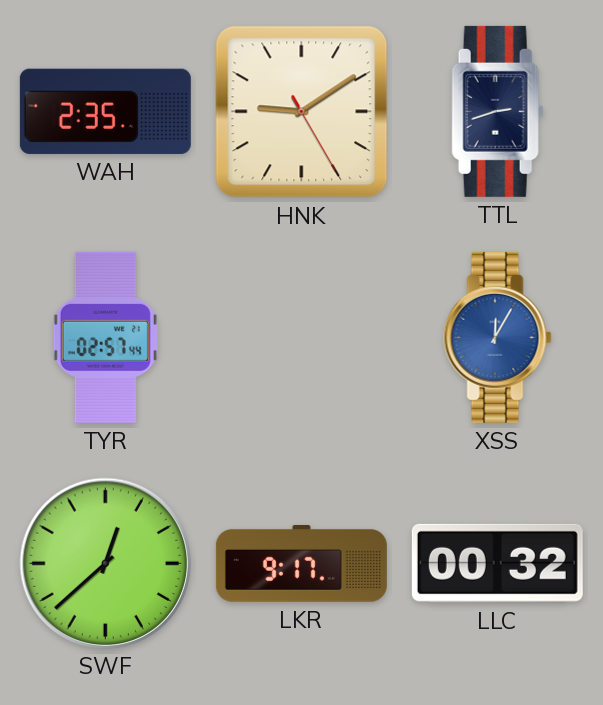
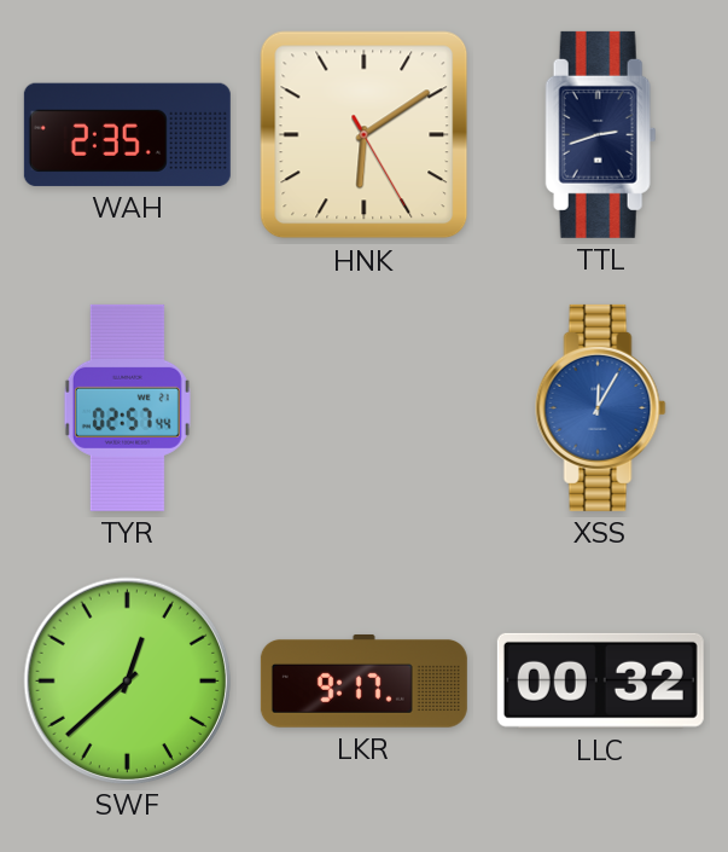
HNK: 9:09 -> 6:09
